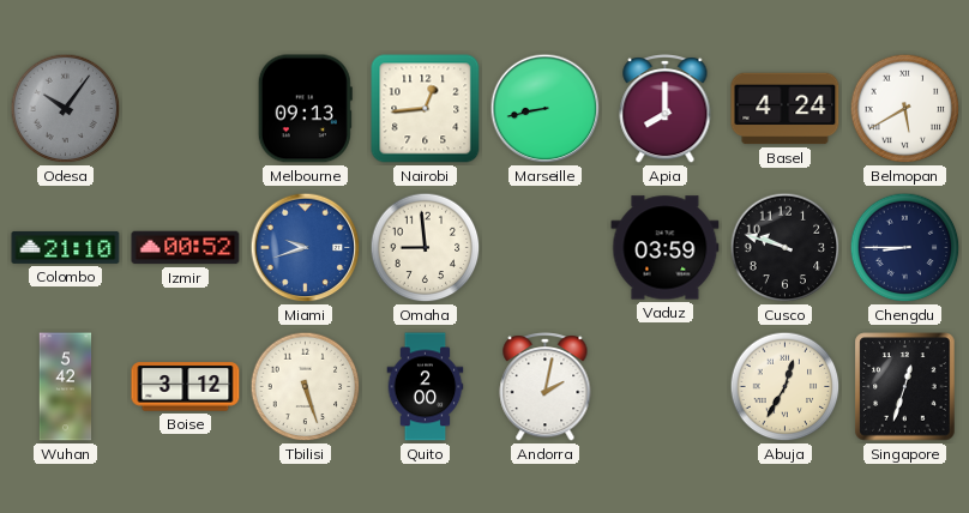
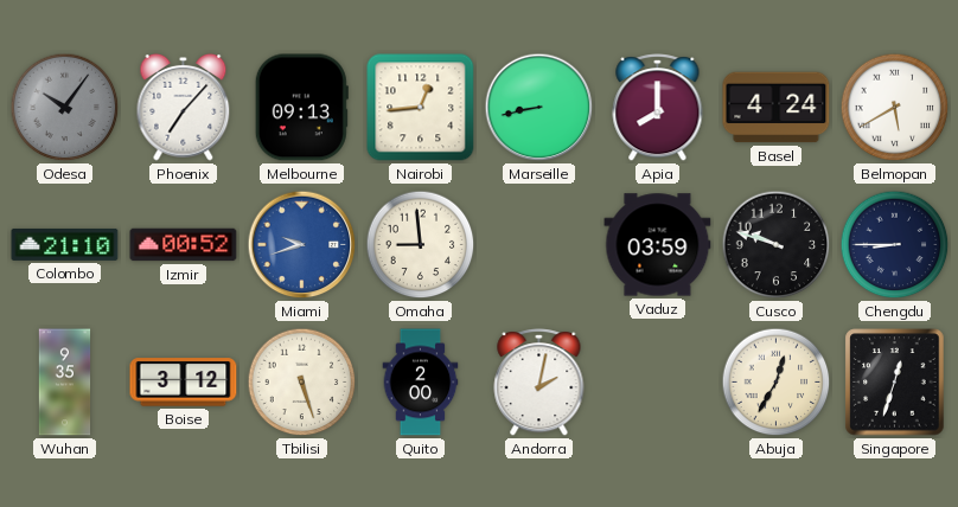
Phoenix: none -> 7:07
Wuhan: 5:42 -> 9:35
